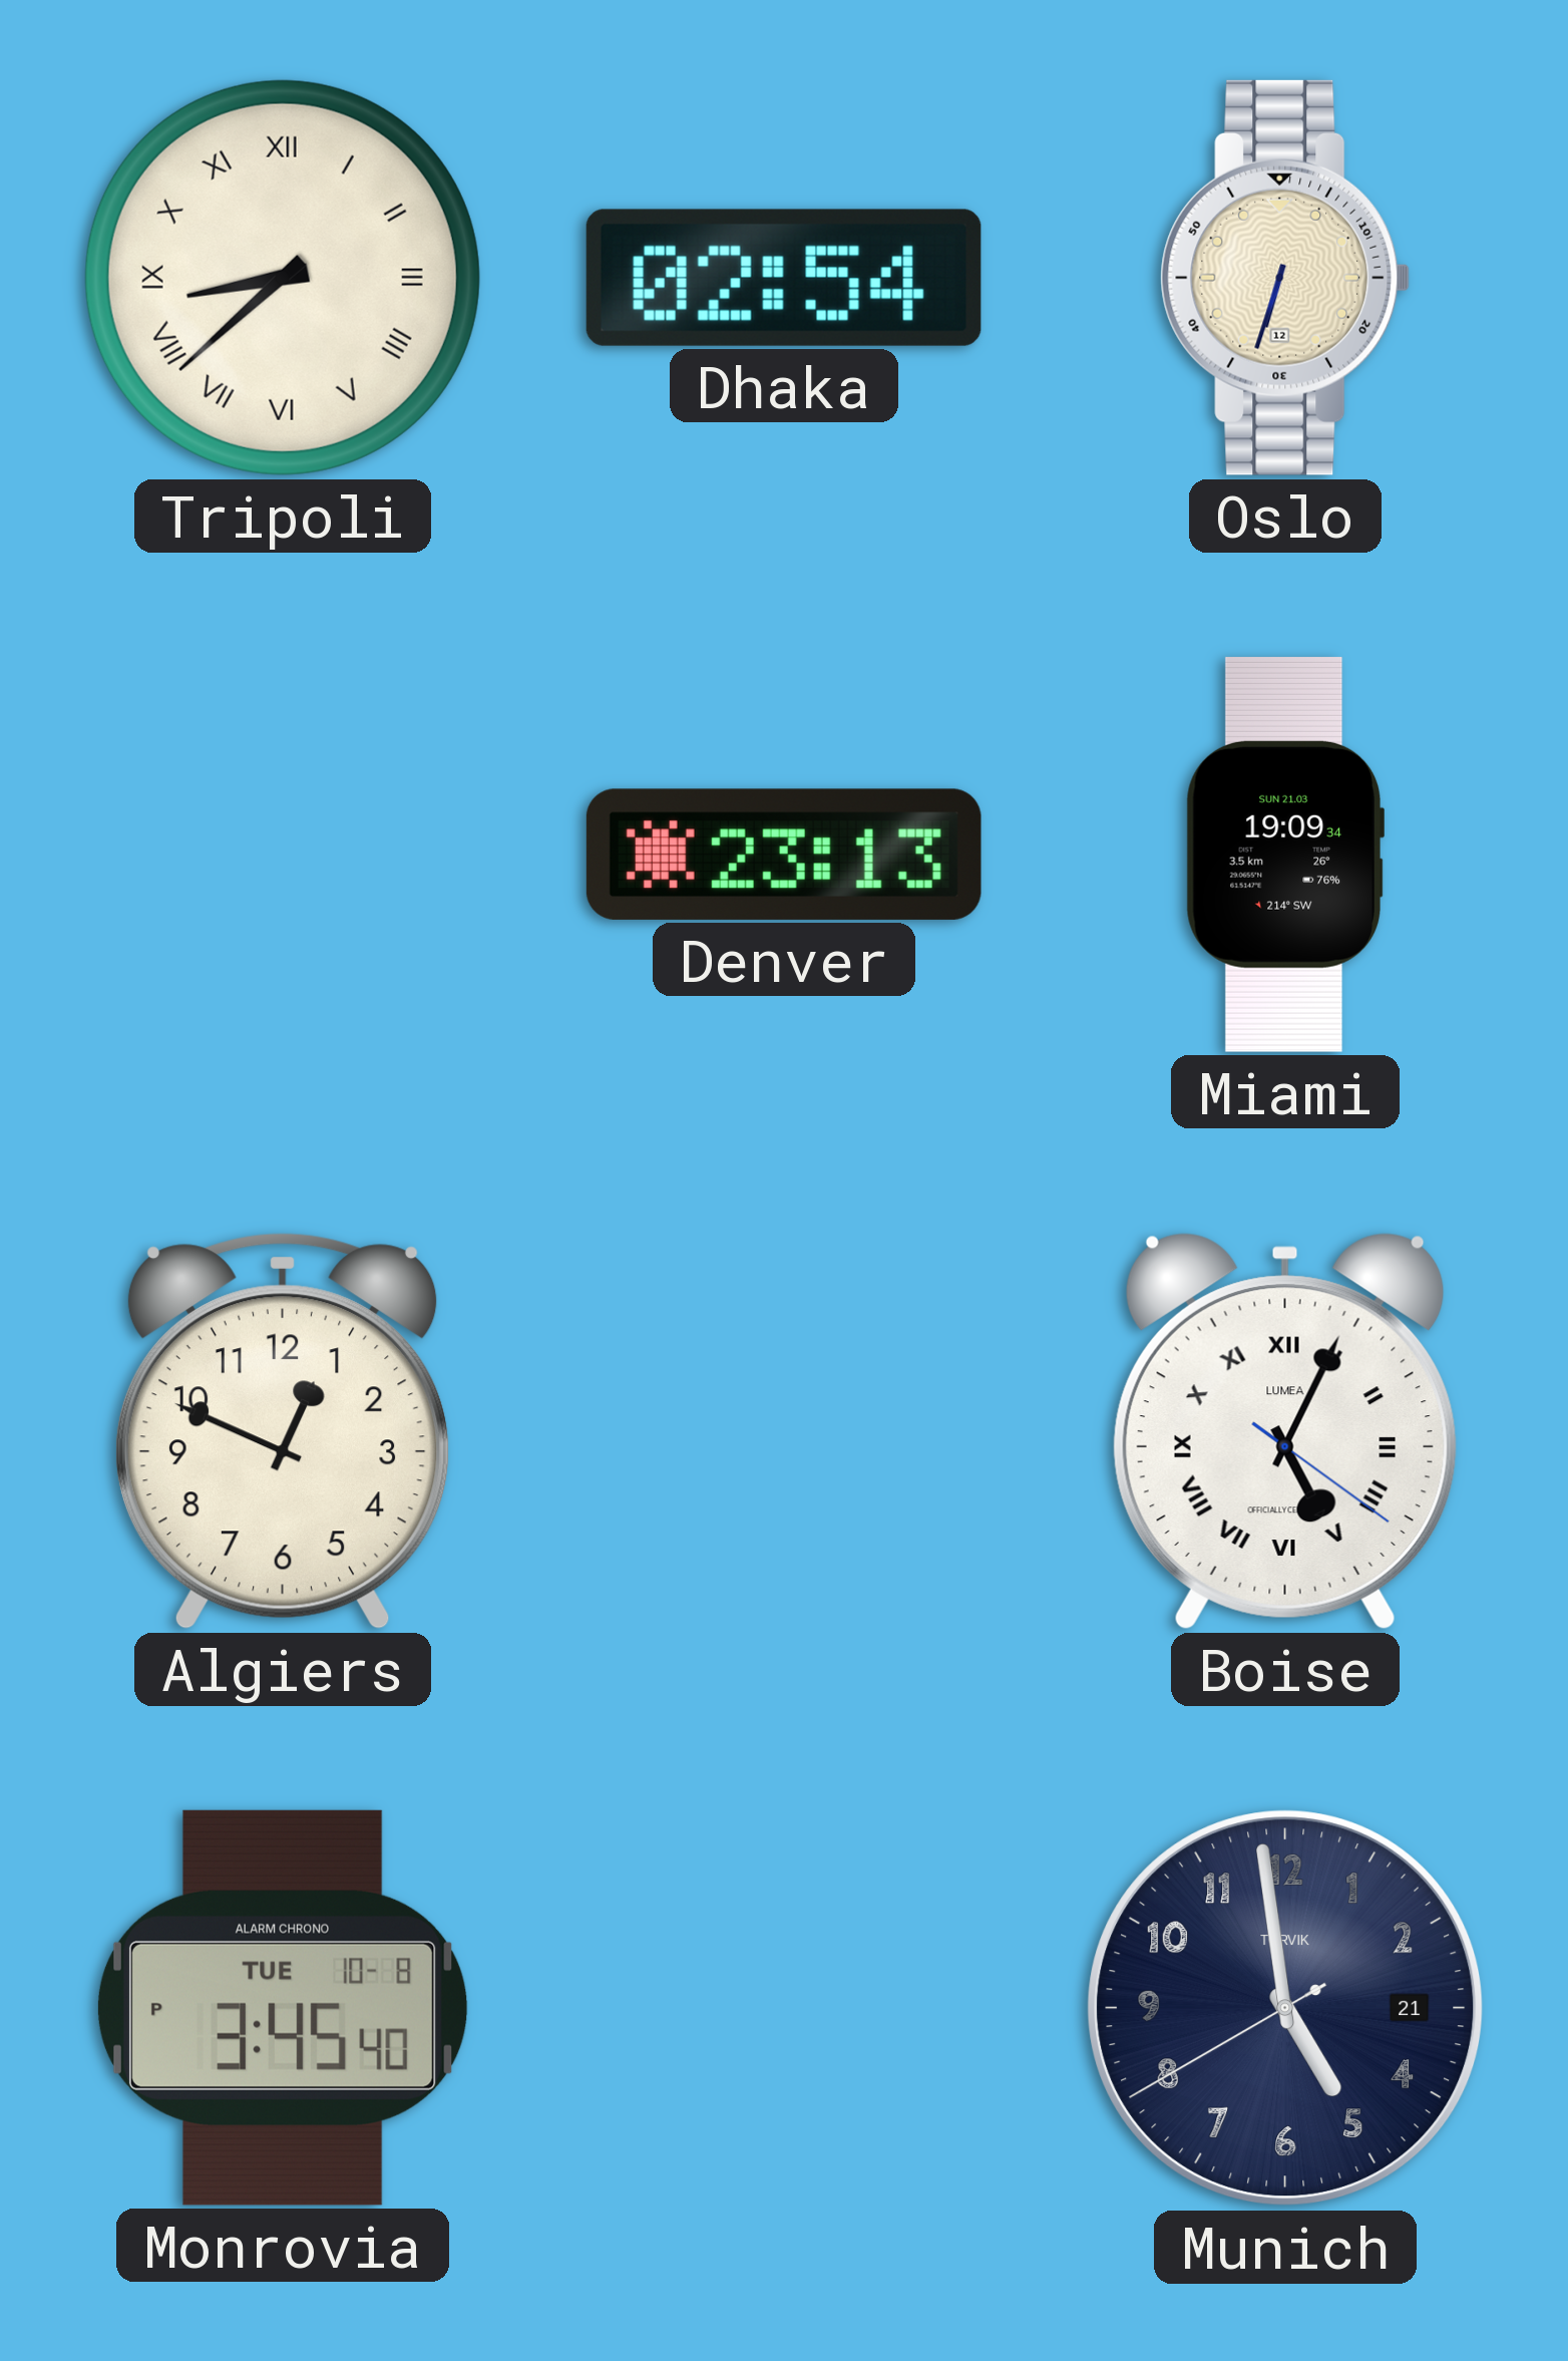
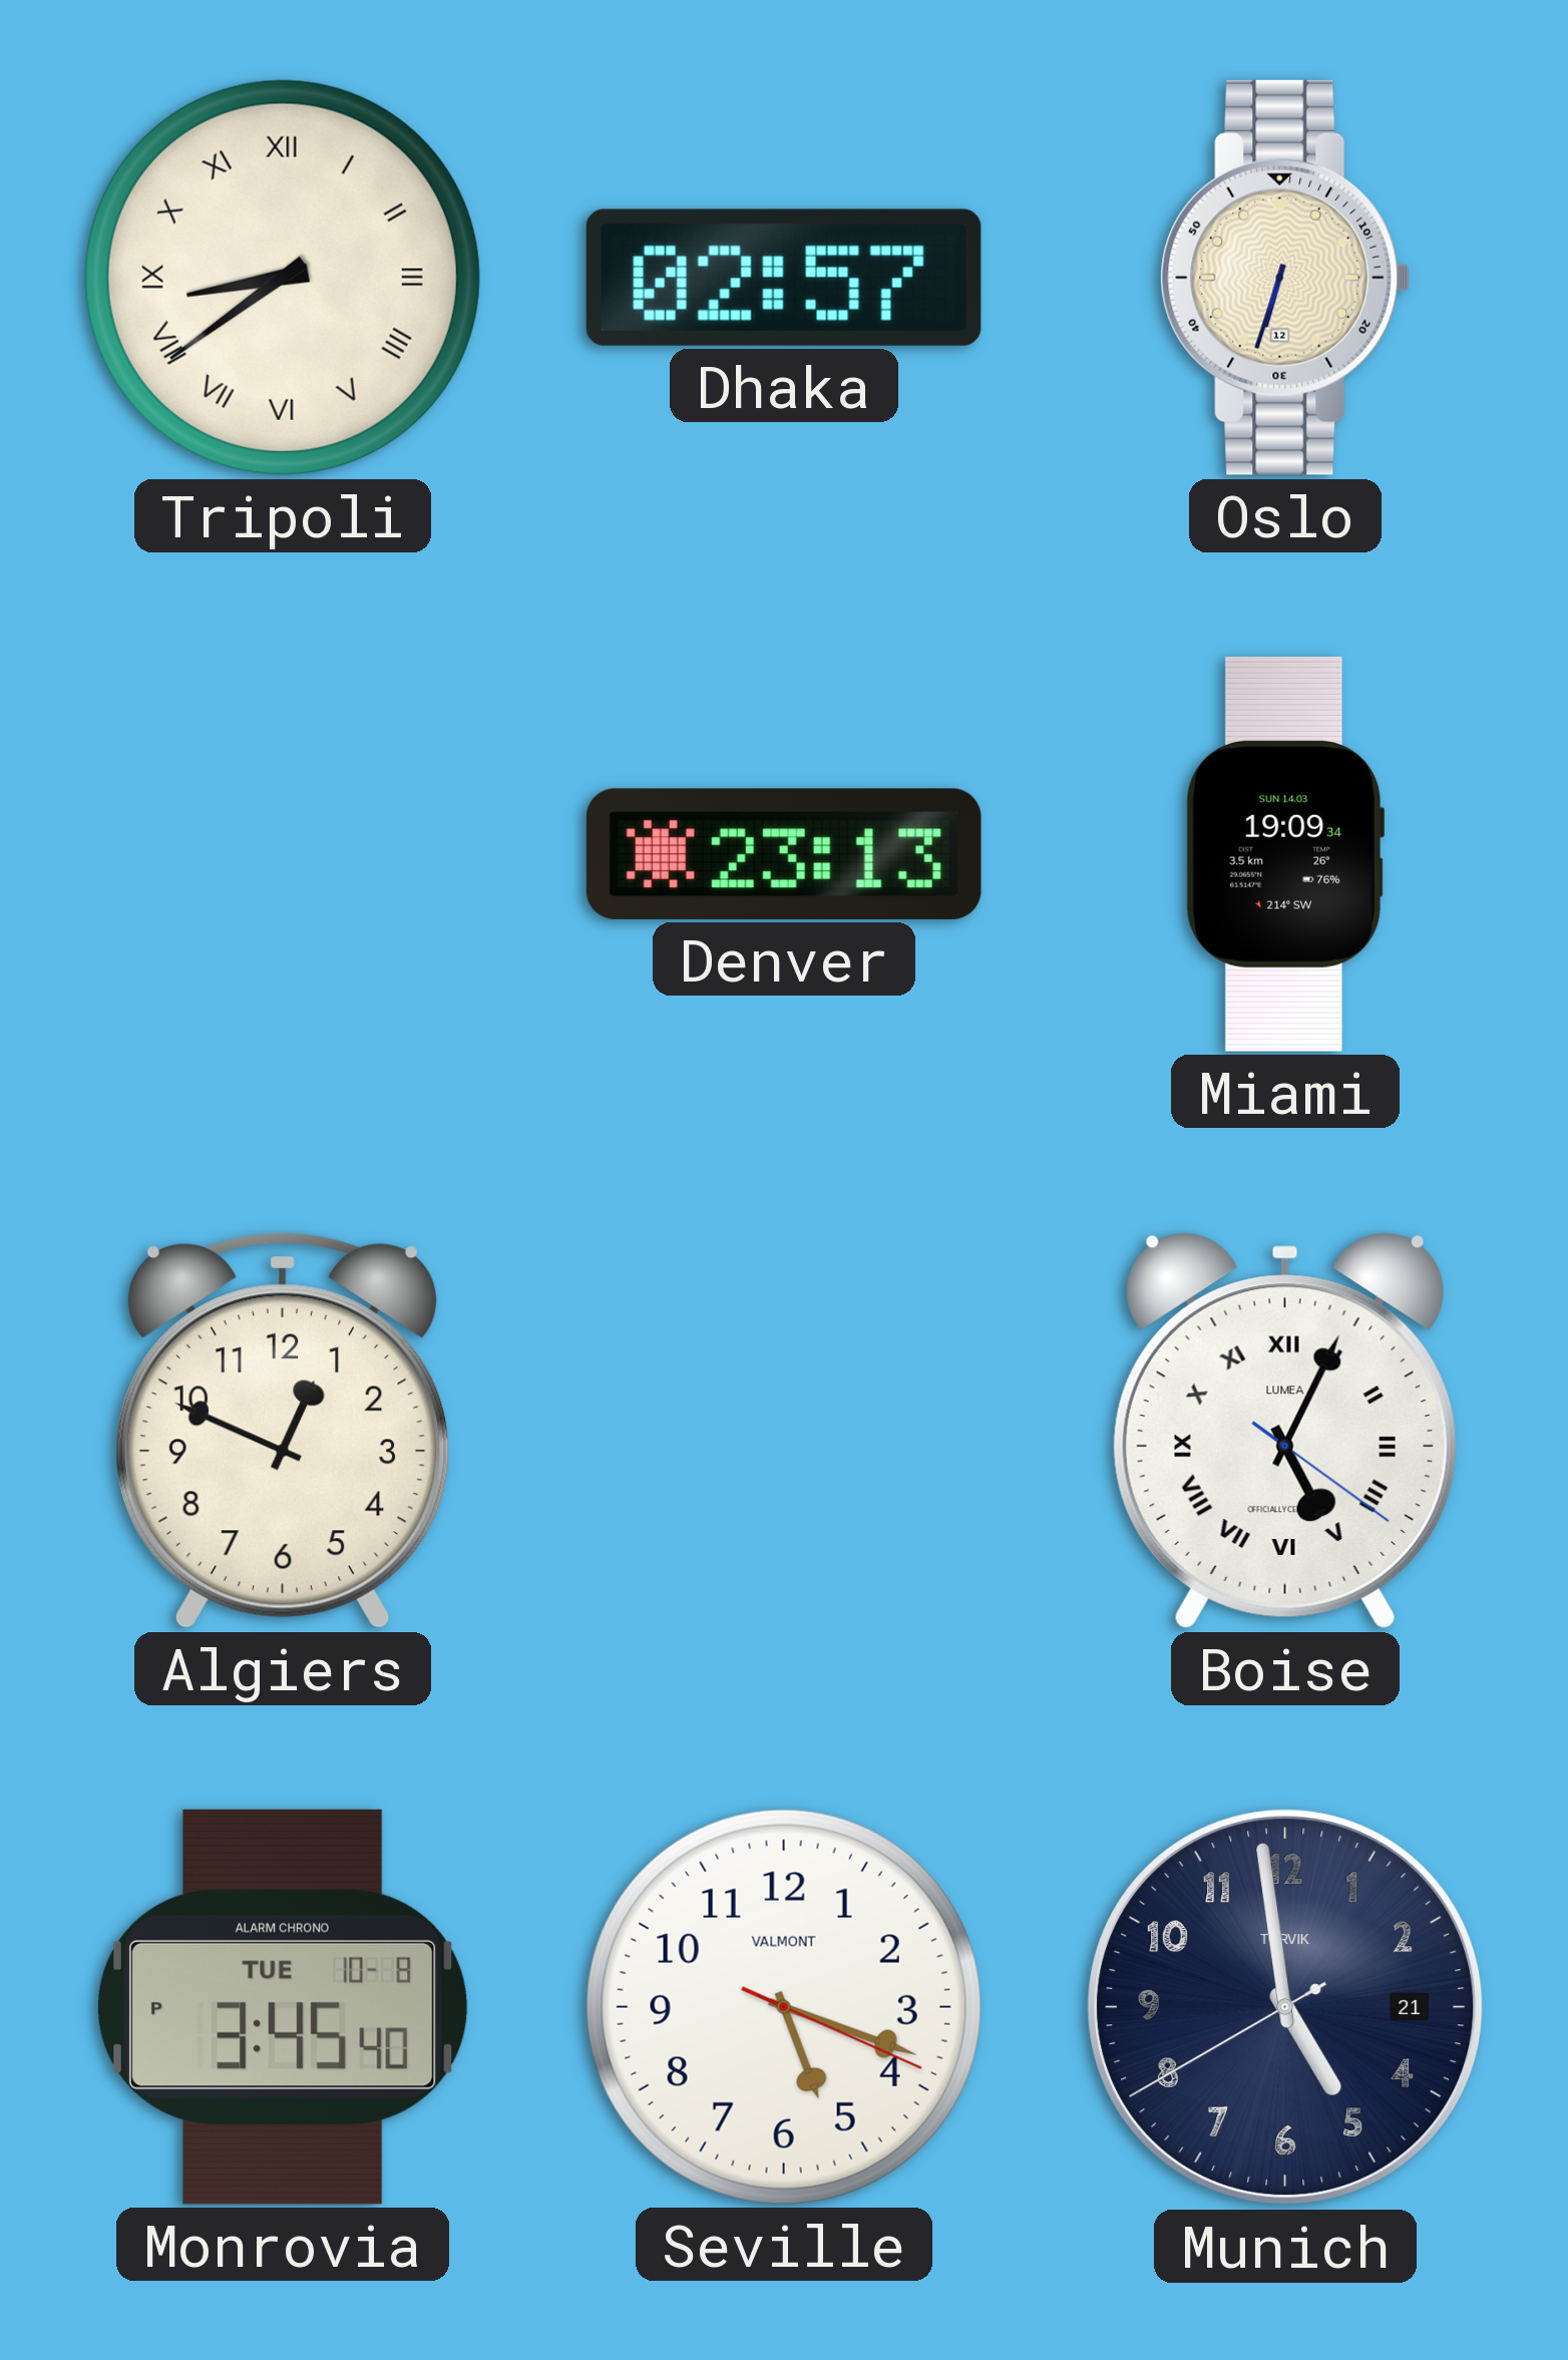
Tripoli: 8:38 -> 8:39
Dhaka: 02:54 -> 02:57
Miami date: SUN 21.03 -> SUN 14.03
Seville: none -> 5:18
